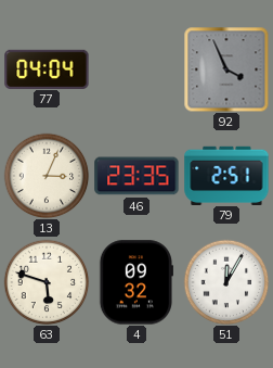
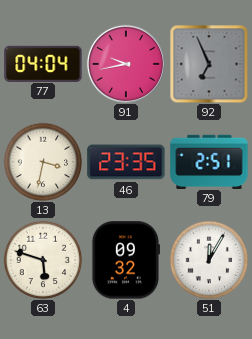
91: none -> 9:43
92: 3:56 -> 6:56
13: 3:04 -> 3:32
